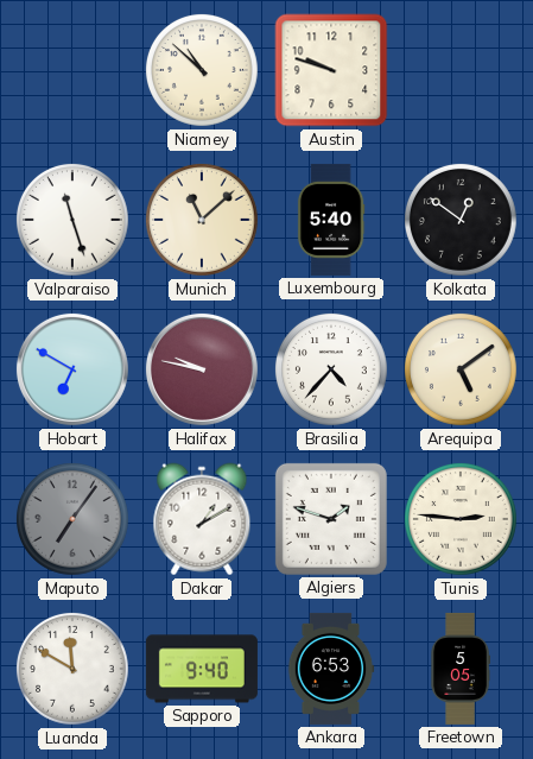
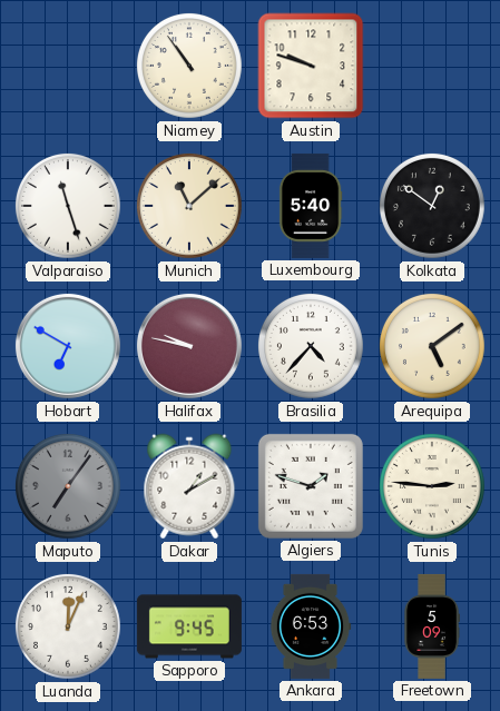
Niamey: 10:52 -> 10:54
Luanda: 11:50 -> 12:04
Sapporo: 9:40 -> 9:45
Freetown: 5:05 -> 5:09
